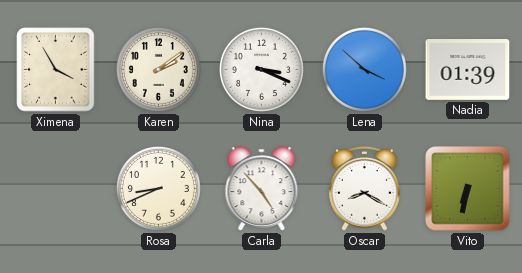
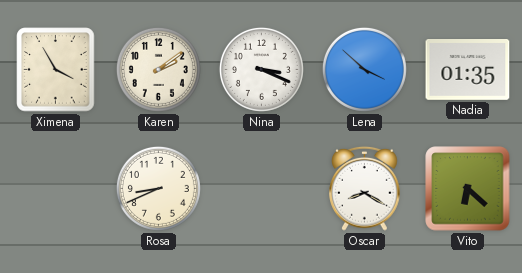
Nadia: 01:39 -> 01:35
Carla: 4:53 -> none
Vito: 6:32 -> 6:22
